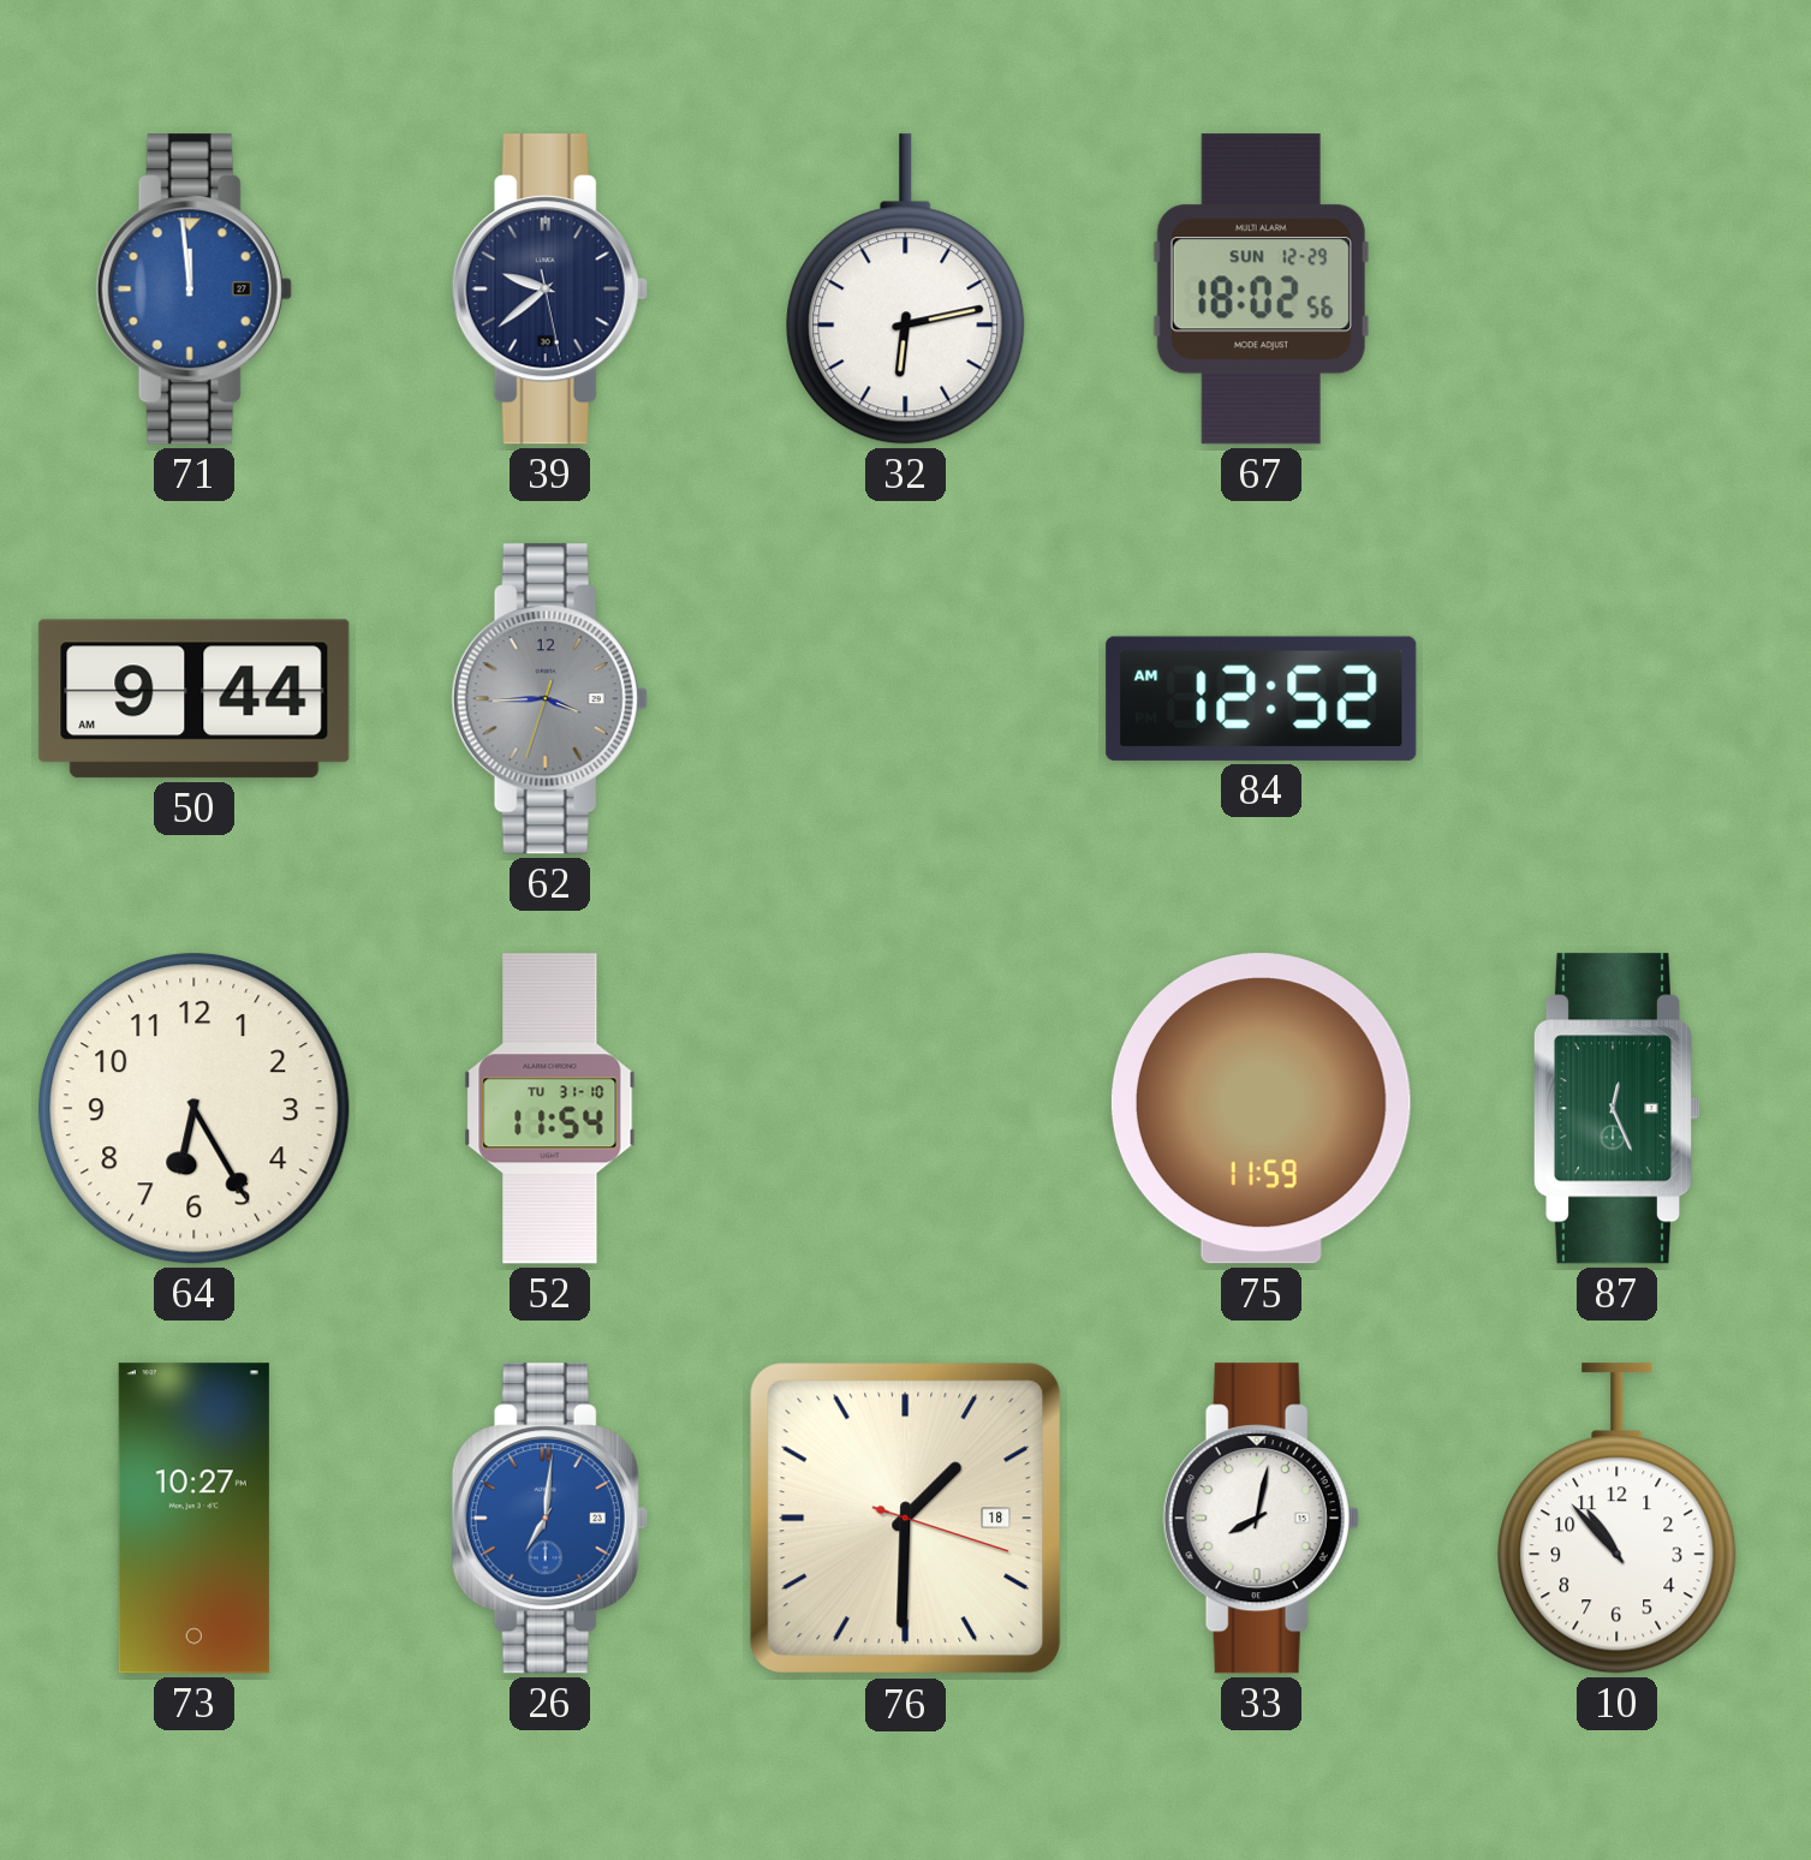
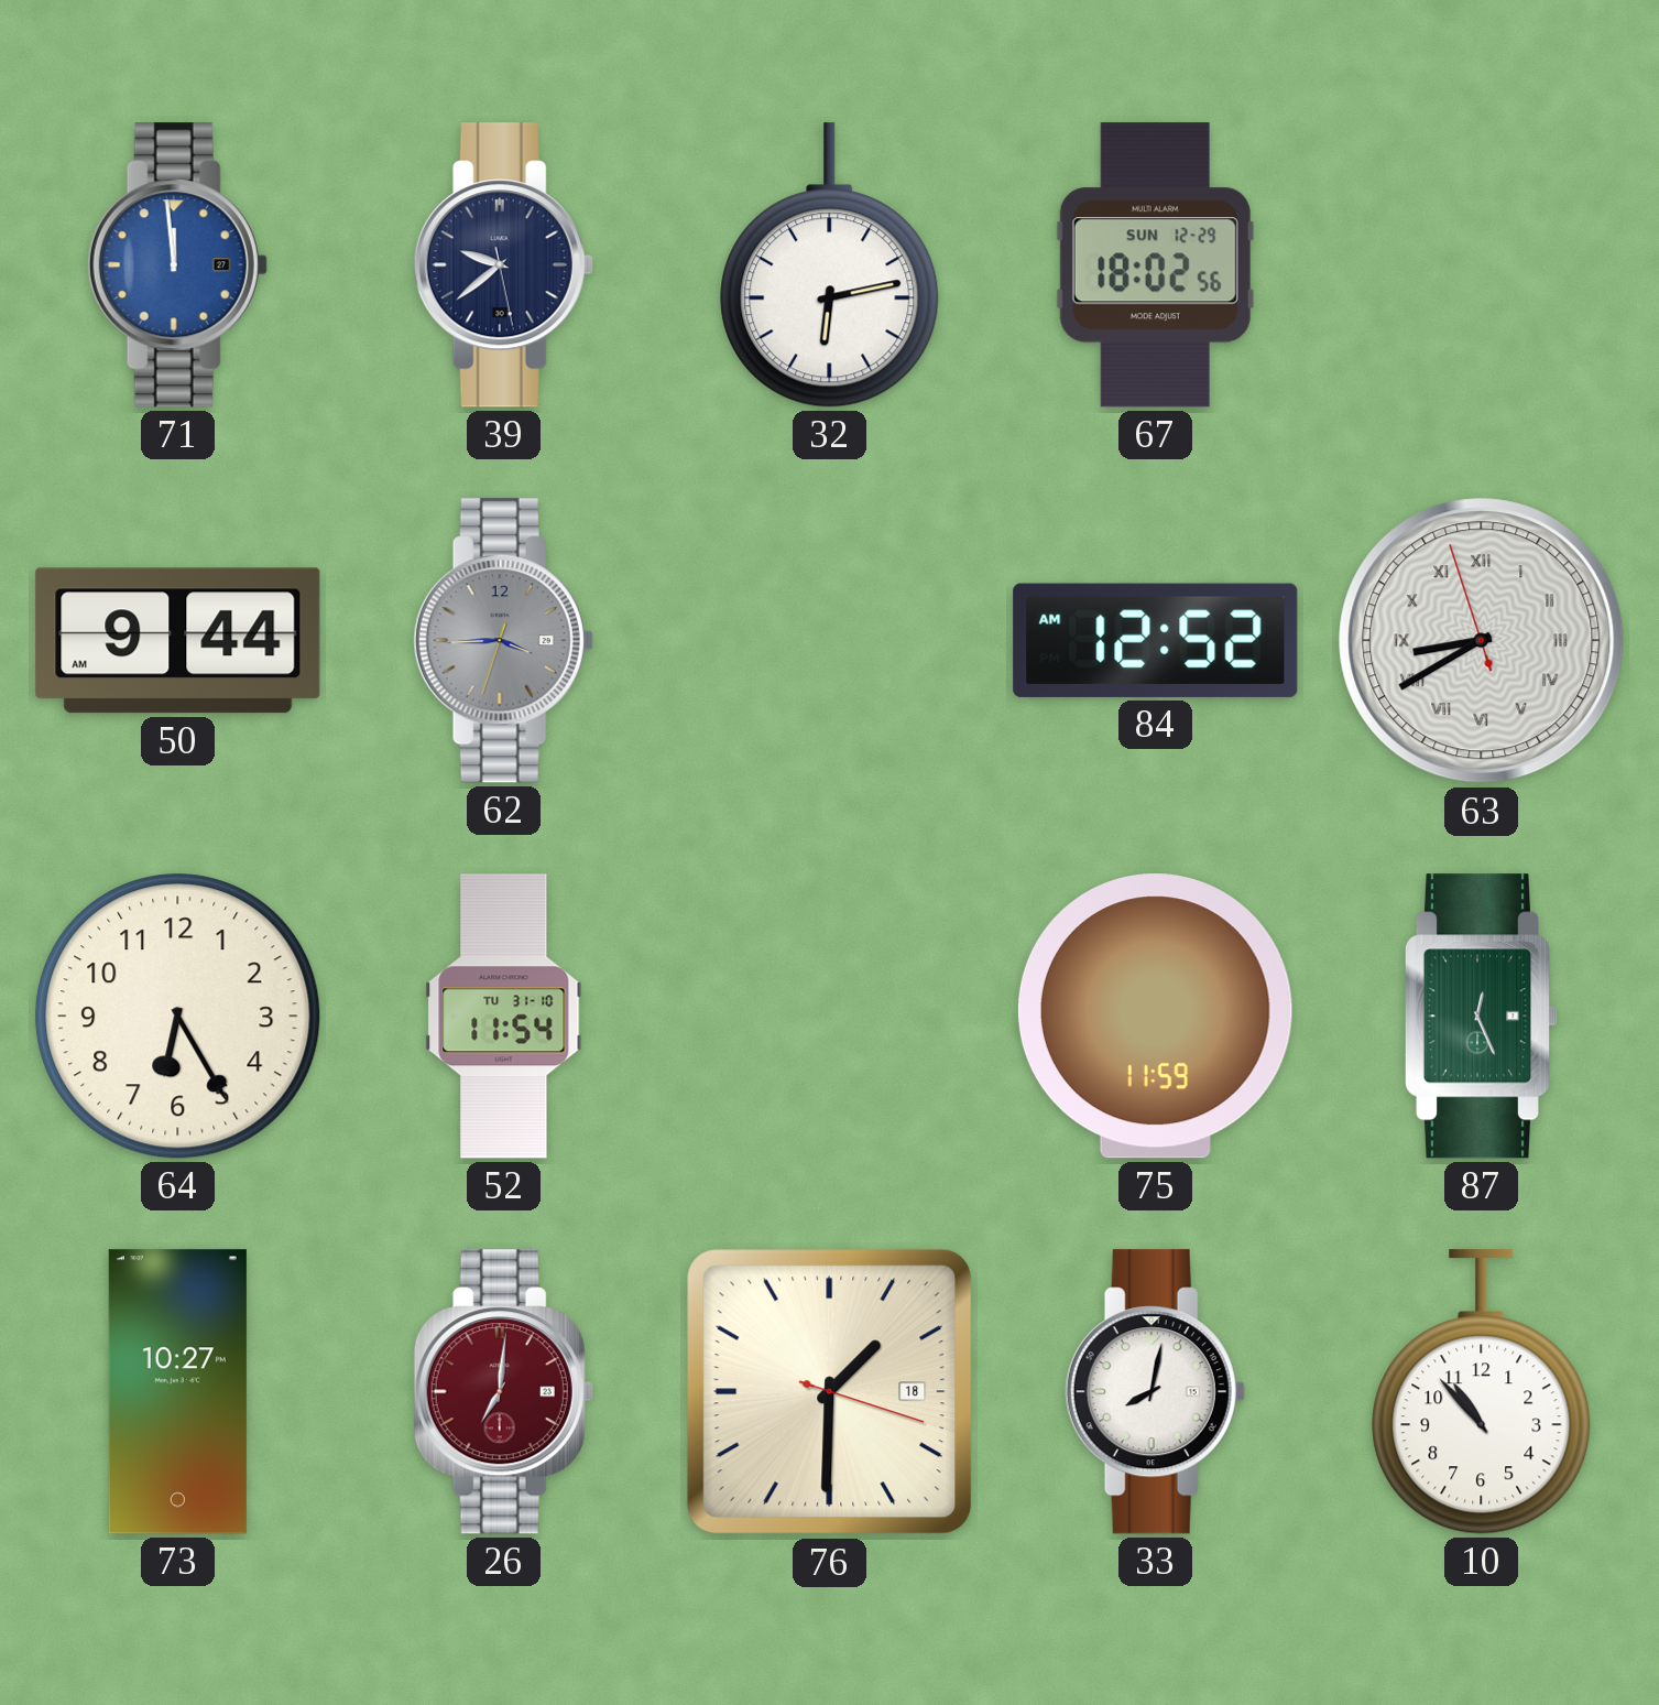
63: none -> 8:39
26 dial: blue -> burgundy
